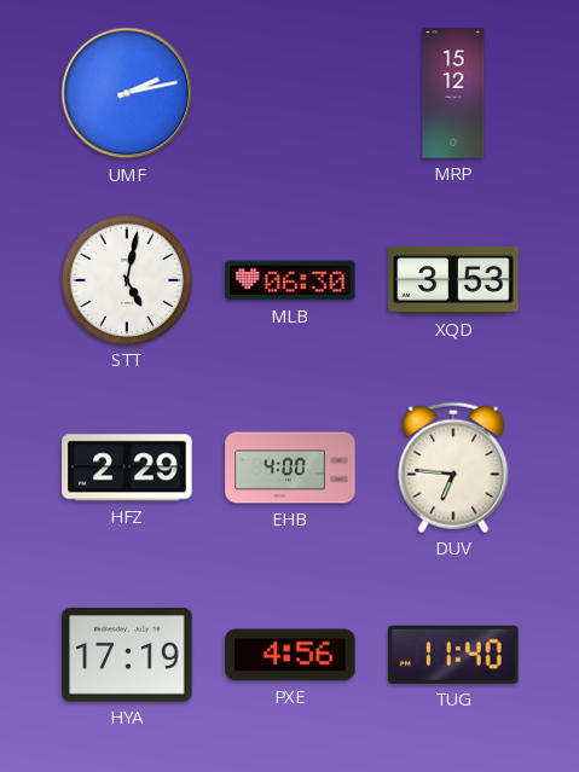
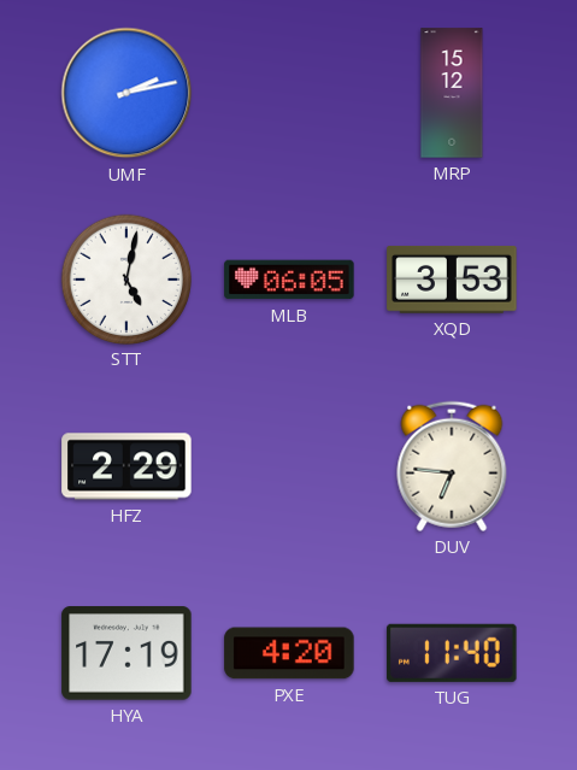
MLB: 06:30 -> 06:05
EHB: 4:00 -> none
PXE: 4:56 -> 4:20
